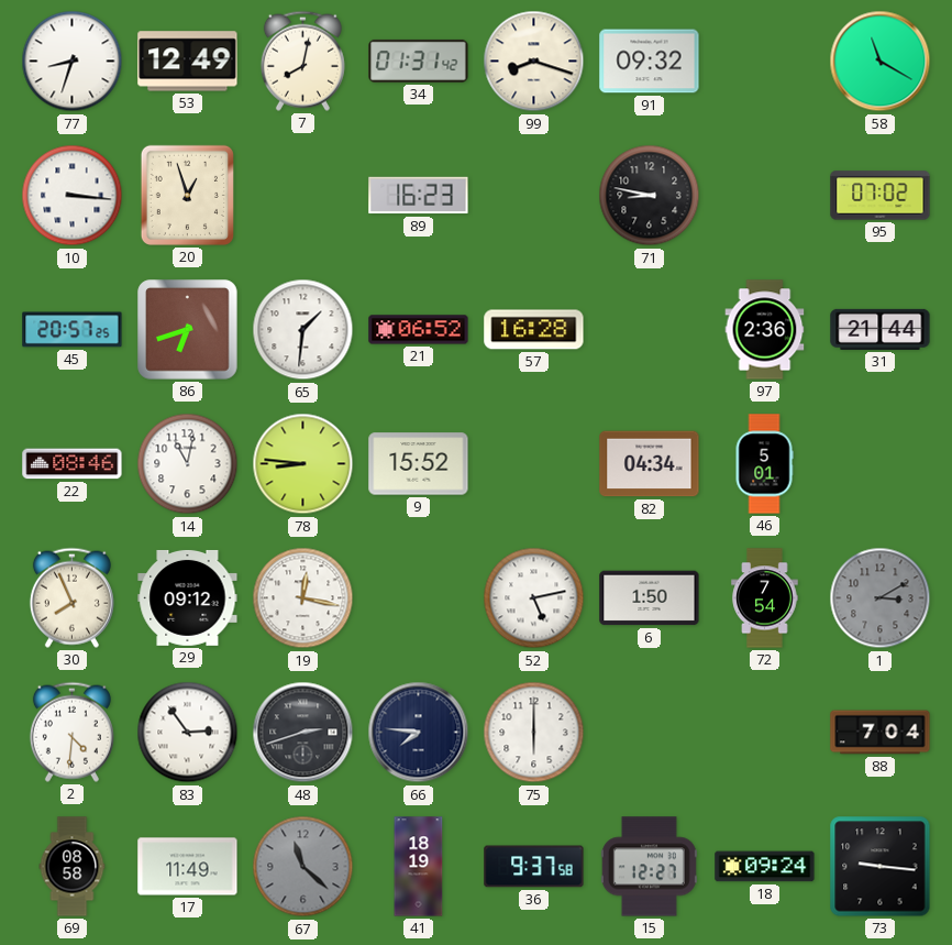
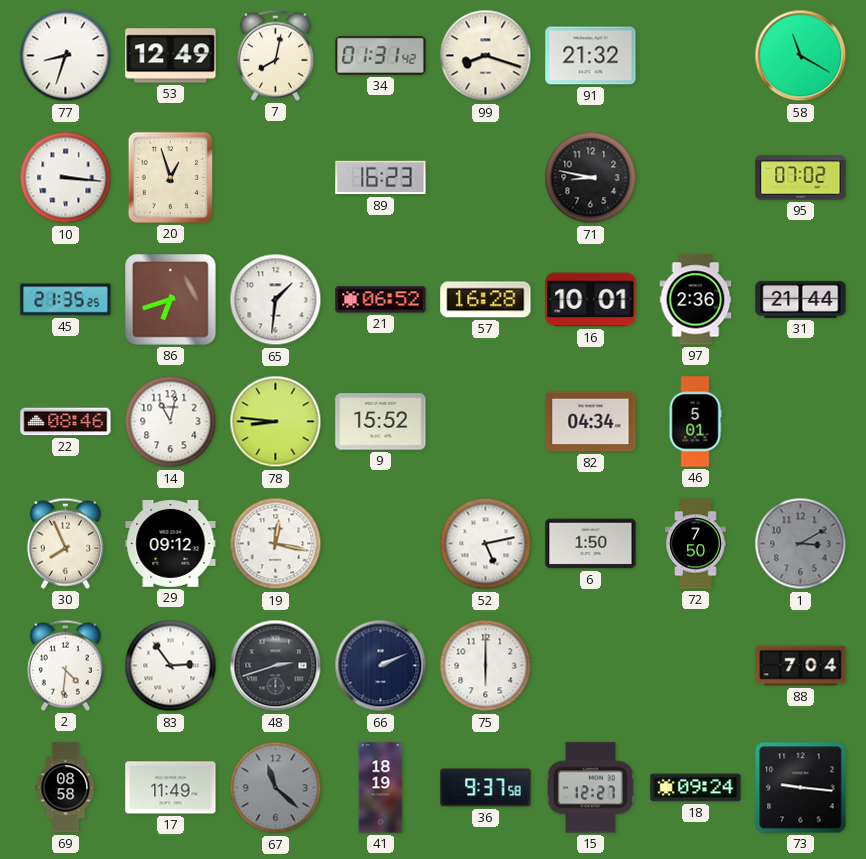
91: 09:32 -> 21:32
45: 20:57 -> 21:35
16: none -> 10:01
72: 7:54 -> 7:50
66: 7:46 -> 2:11
